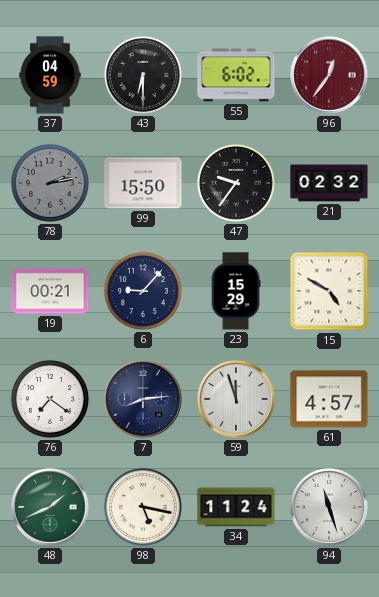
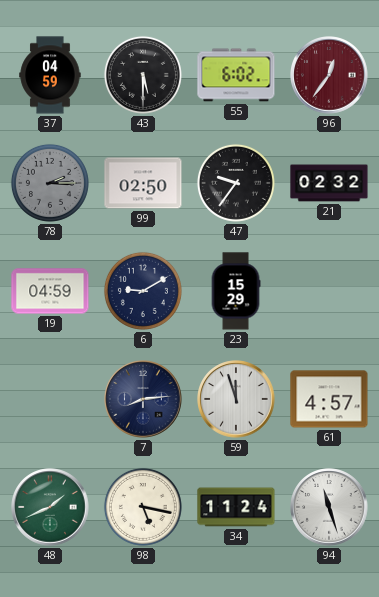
43: 6:30 -> 5:30
78: 2:13 -> 2:15
99: 15:50 -> 02:50
19: 00:21 -> 04:59
6: 9:07 -> 9:10
15: 4:50 -> none
76: 7:21 -> none
